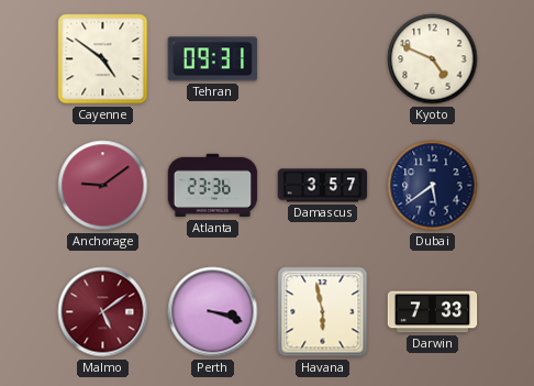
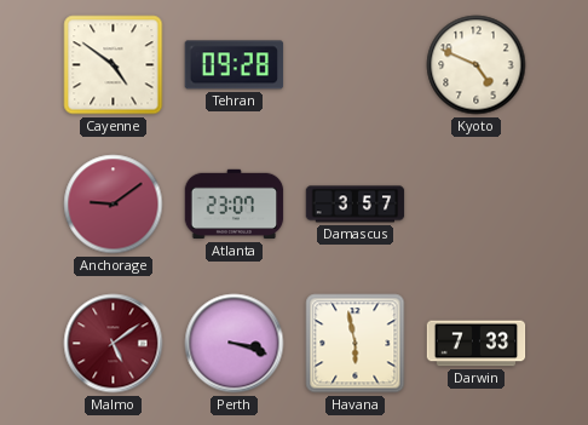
Tehran: 09:31 -> 09:28
Atlanta: 23:36 -> 23:07
Dubai: 5:39 -> none
